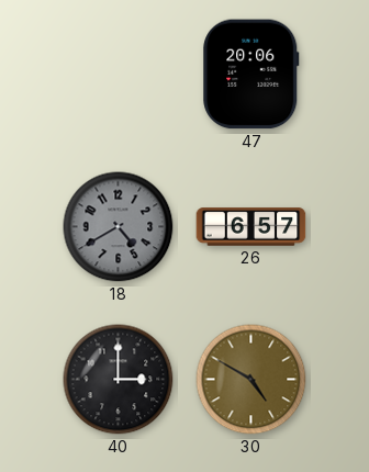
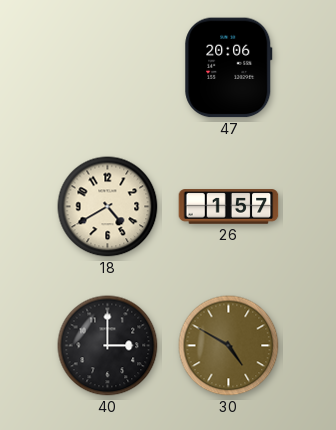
18 dial: grey -> cream
26: 6:57 -> 1:57
